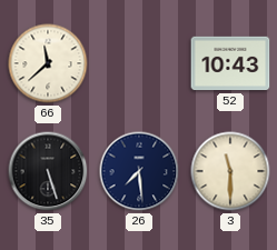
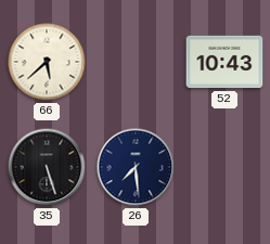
66: 11:38 -> 5:38
3: 11:30 -> none
